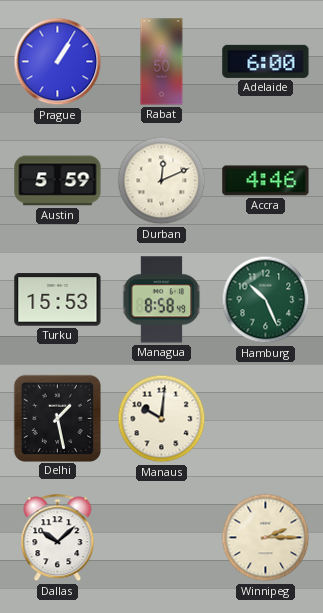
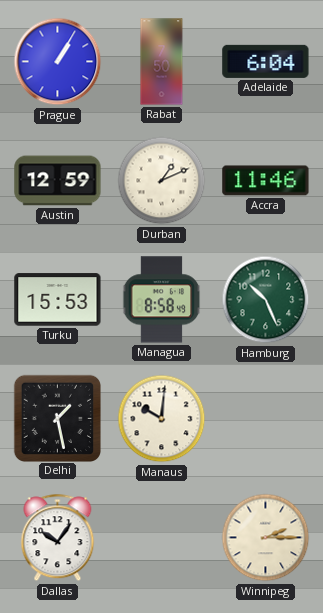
Adelaide: 6:00 -> 6:04
Austin: 5:59 -> 12:59
Durban: 12:11 -> 1:11
Accra: 4:46 -> 11:46
Dallas: 10:08 -> 10:06
